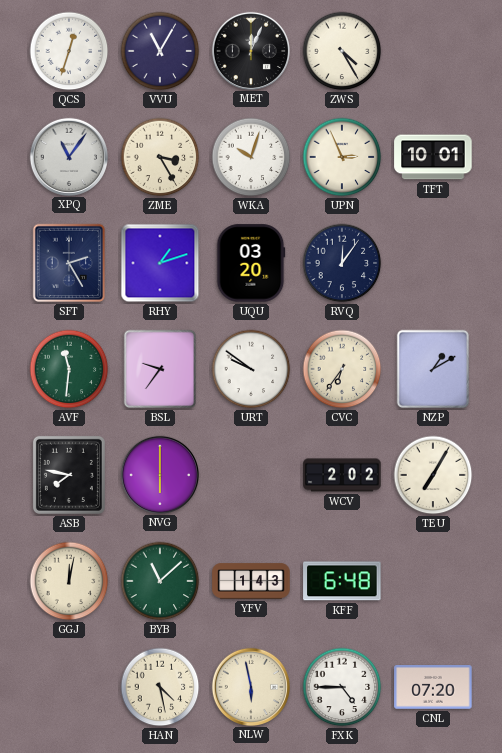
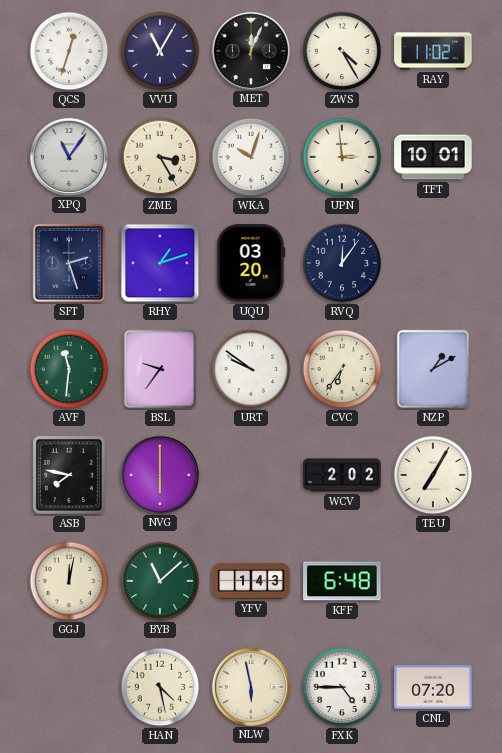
RAY: none -> 11:02
UPN: 2:56 -> 2:59
SFT: 2:25 -> 2:27
